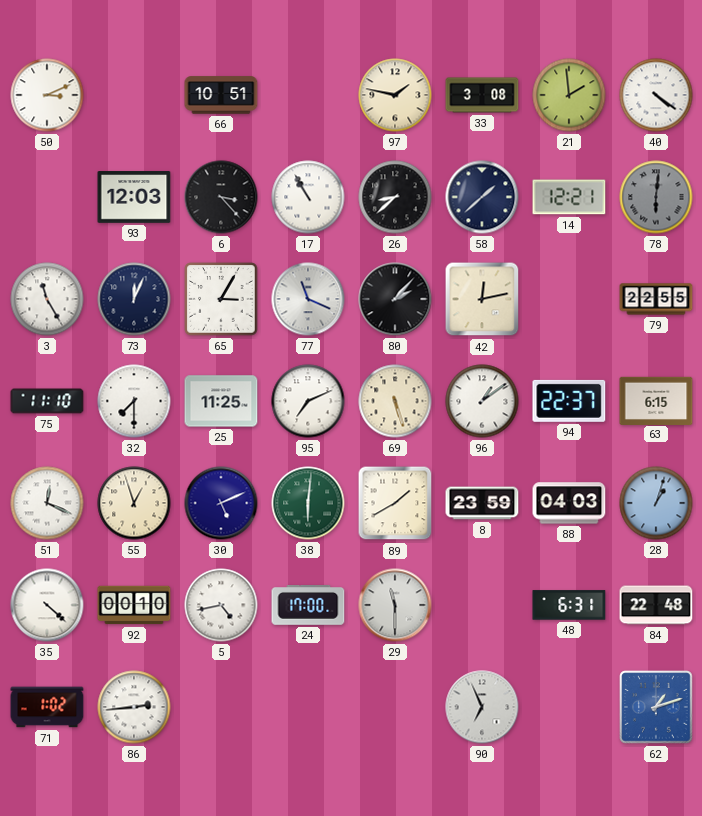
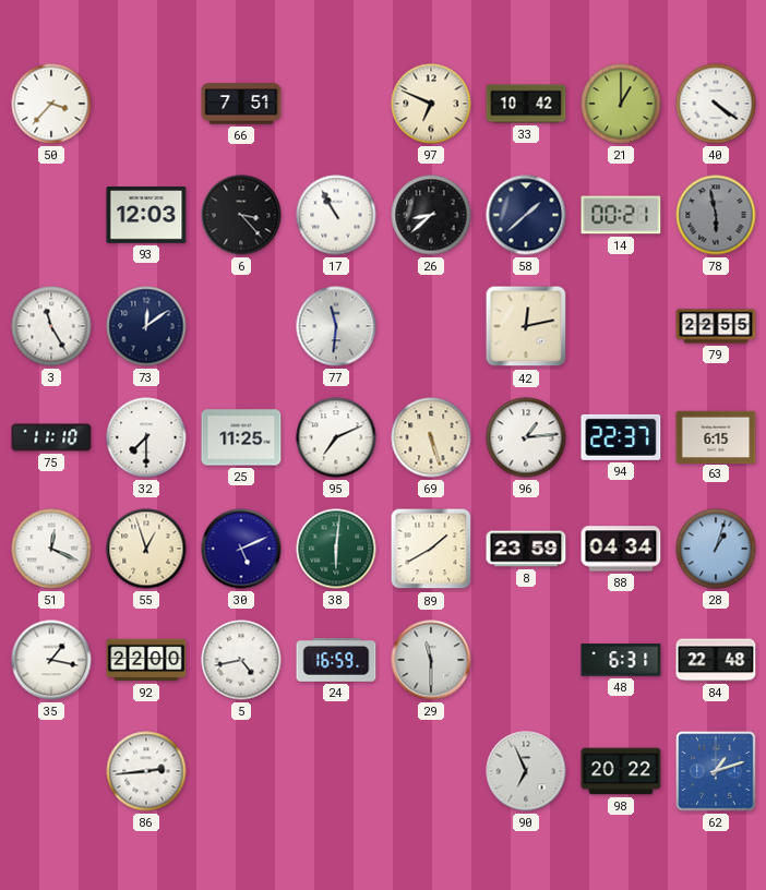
50: 3:11 -> 3:37
66: 10:51 -> 7:51
97: 1:47 -> 6:49
33: 3:08 -> 10:42
21: 1:59 -> 1:00
14: 12:21 -> 00:21
78: 6:01 -> 5:58
73: 12:04 -> 12:09
65: 3:05 -> none
77: 11:19 -> 11:31
80: 2:07 -> none
96: 1:09 -> 1:14
88: 04:03 -> 04:34
35: 4:22 -> 1:17
92: 00:10 -> 22:00
24: 17:00 -> 16:59
71: 1:02 -> none
98: none -> 20:22
